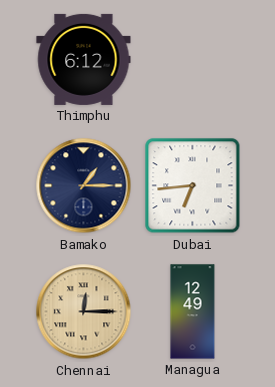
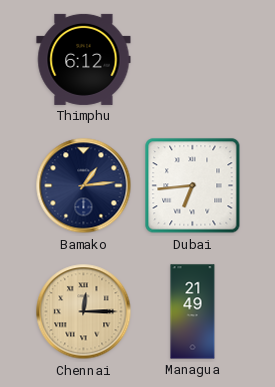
Bamako: 1:15 -> 1:14
Managua: 12:49 -> 21:49
